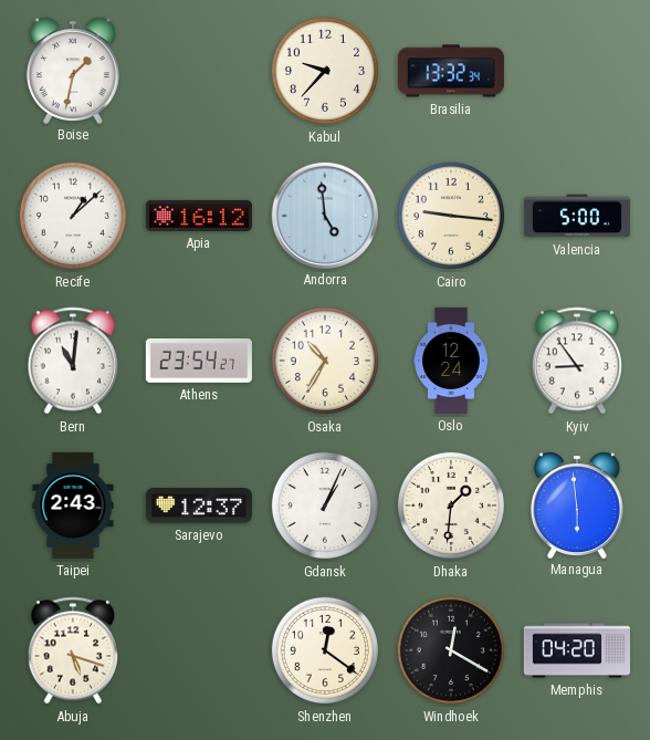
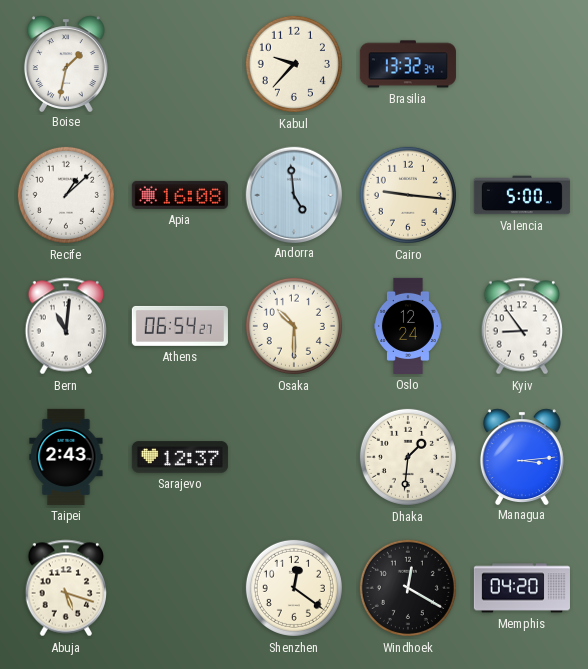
Apia: 16:12 -> 16:08
Athens: 23:54 -> 06:54
Osaka: 10:35 -> 10:30
Gdansk: 1:04 -> none
Managua: 5:59 -> 3:14
